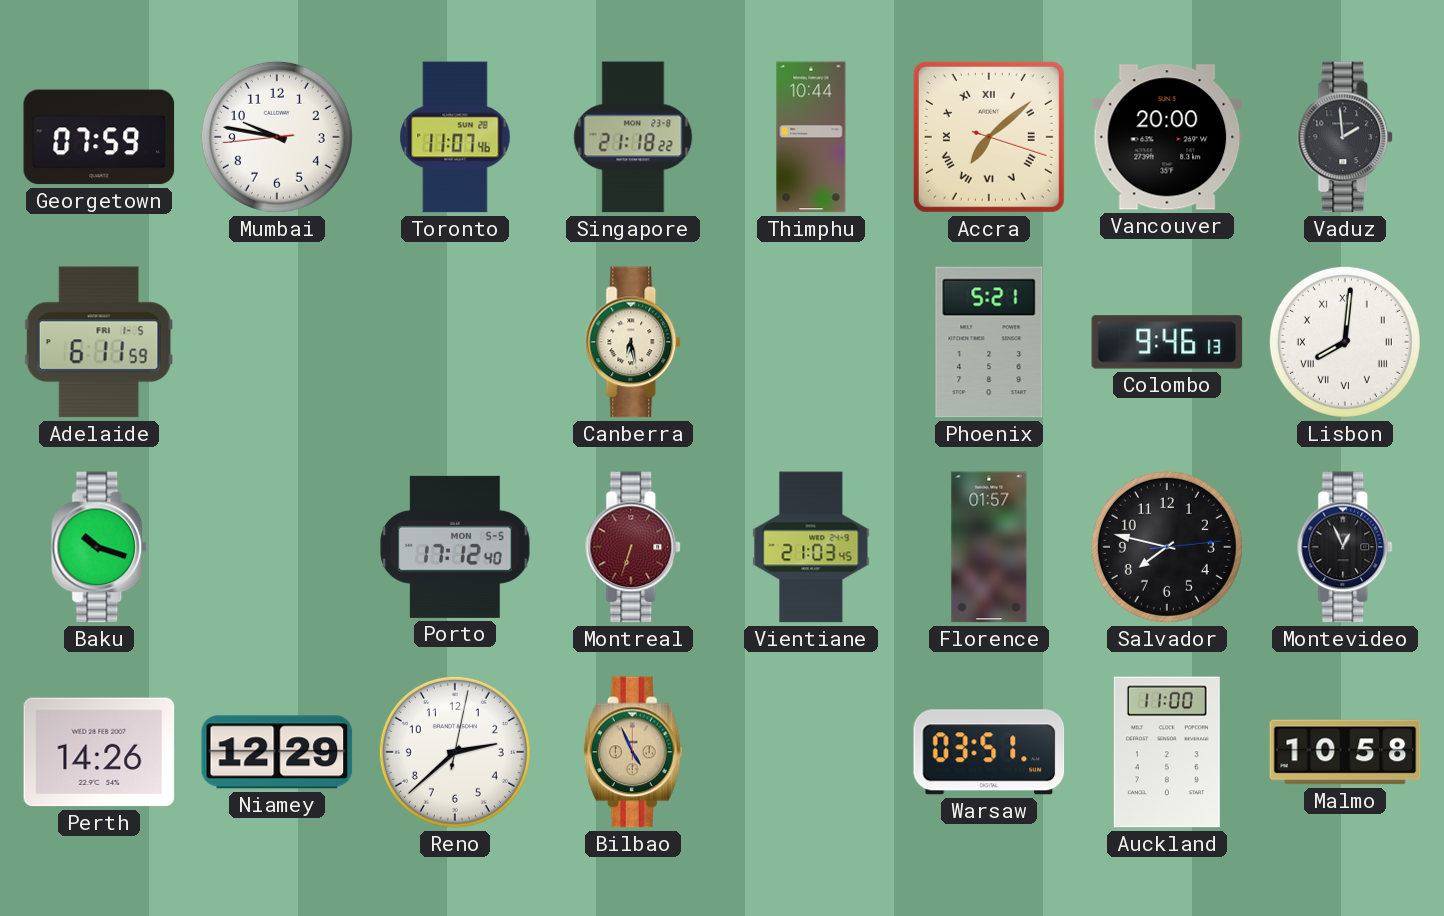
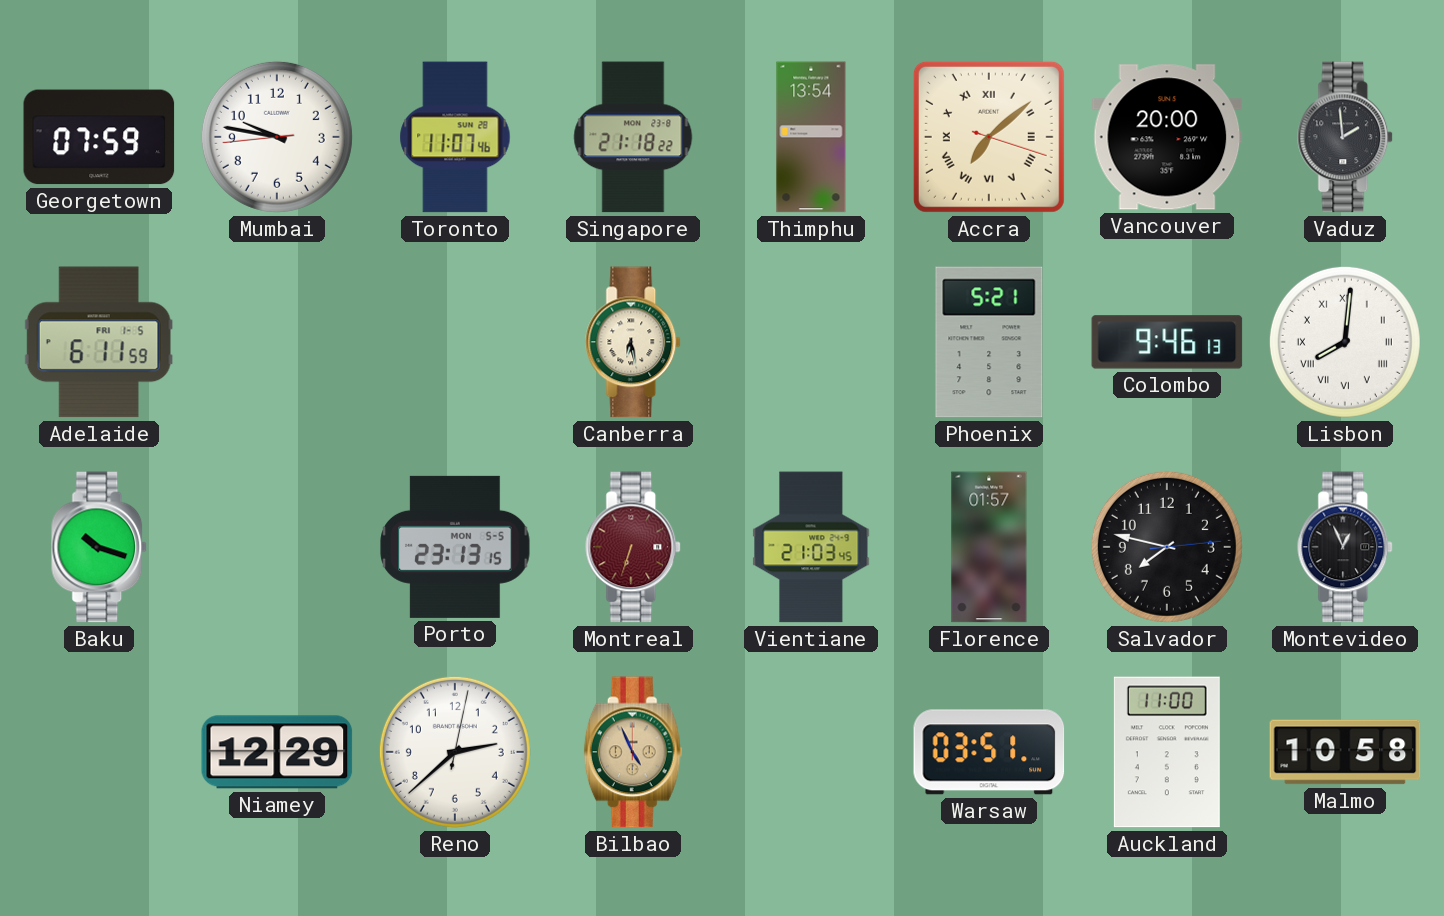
Thimphu: 10:44 -> 13:54
Porto: 17:12 -> 23:13
Perth: 14:26 -> none
